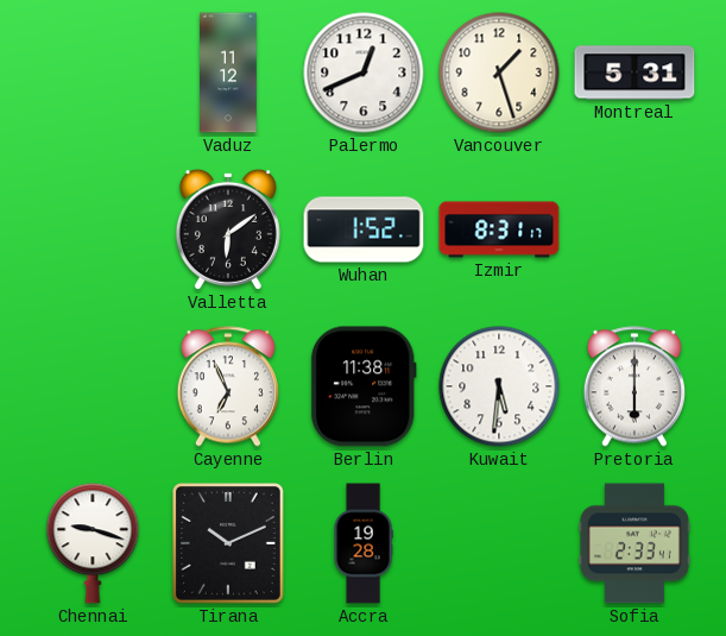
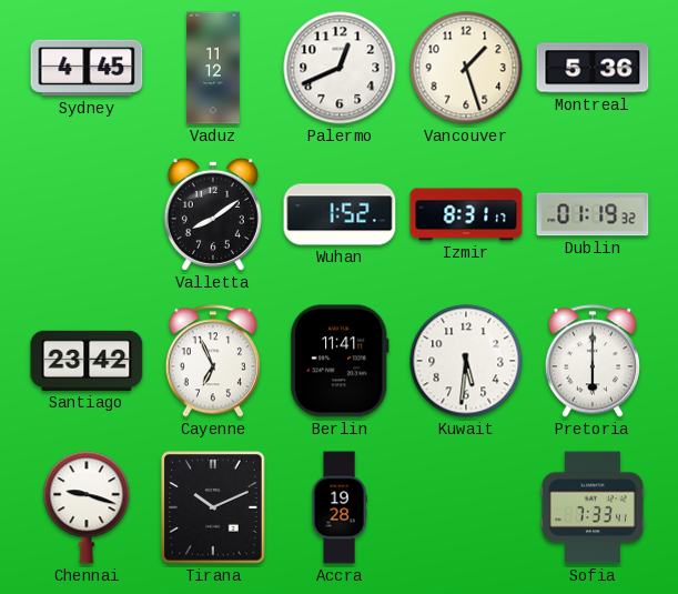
Sydney: none -> 4:45
Montreal: 5:31 -> 5:36
Valletta: 6:09 -> 8:09
Dublin: none -> 01:19
Santiago: none -> 23:42
Berlin: 11:38 -> 11:41
Sofia: 2:33 -> 7:33
